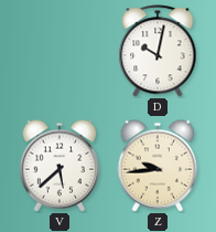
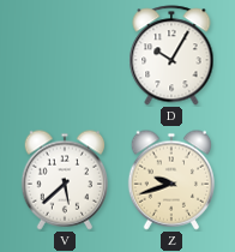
D: 10:02 -> 10:05
Z: 9:44 -> 9:42
